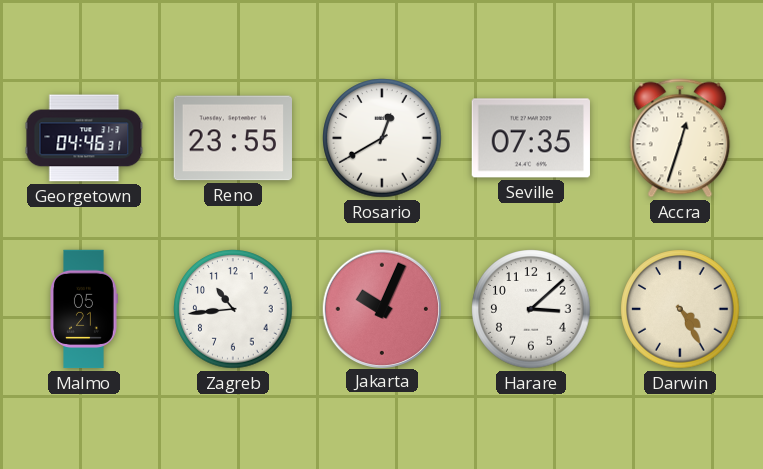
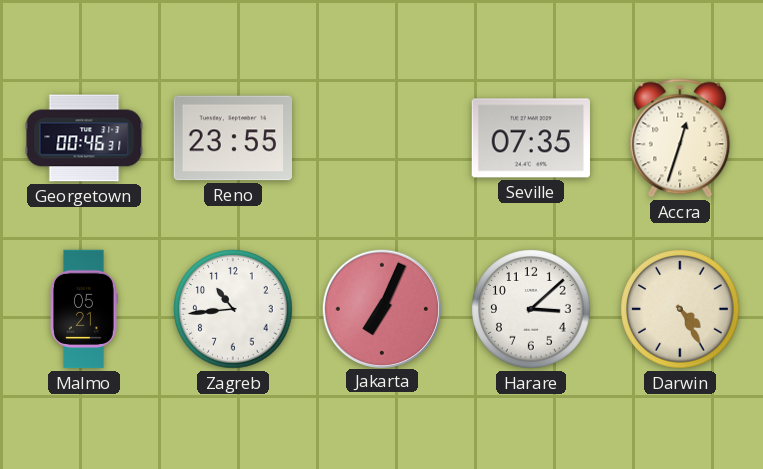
Georgetown: 04:46 -> 00:46
Rosario: 12:40 -> none
Jakarta: 10:04 -> 7:04
